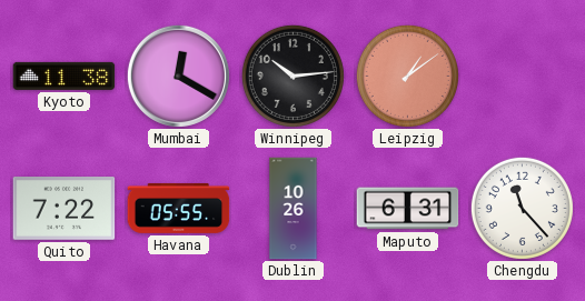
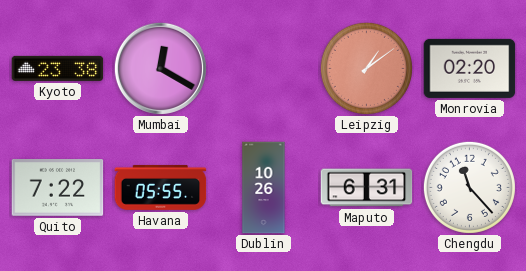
Kyoto: 11:38 -> 23:38
Winnipeg: 10:14 -> none
Monrovia: none -> 02:20
